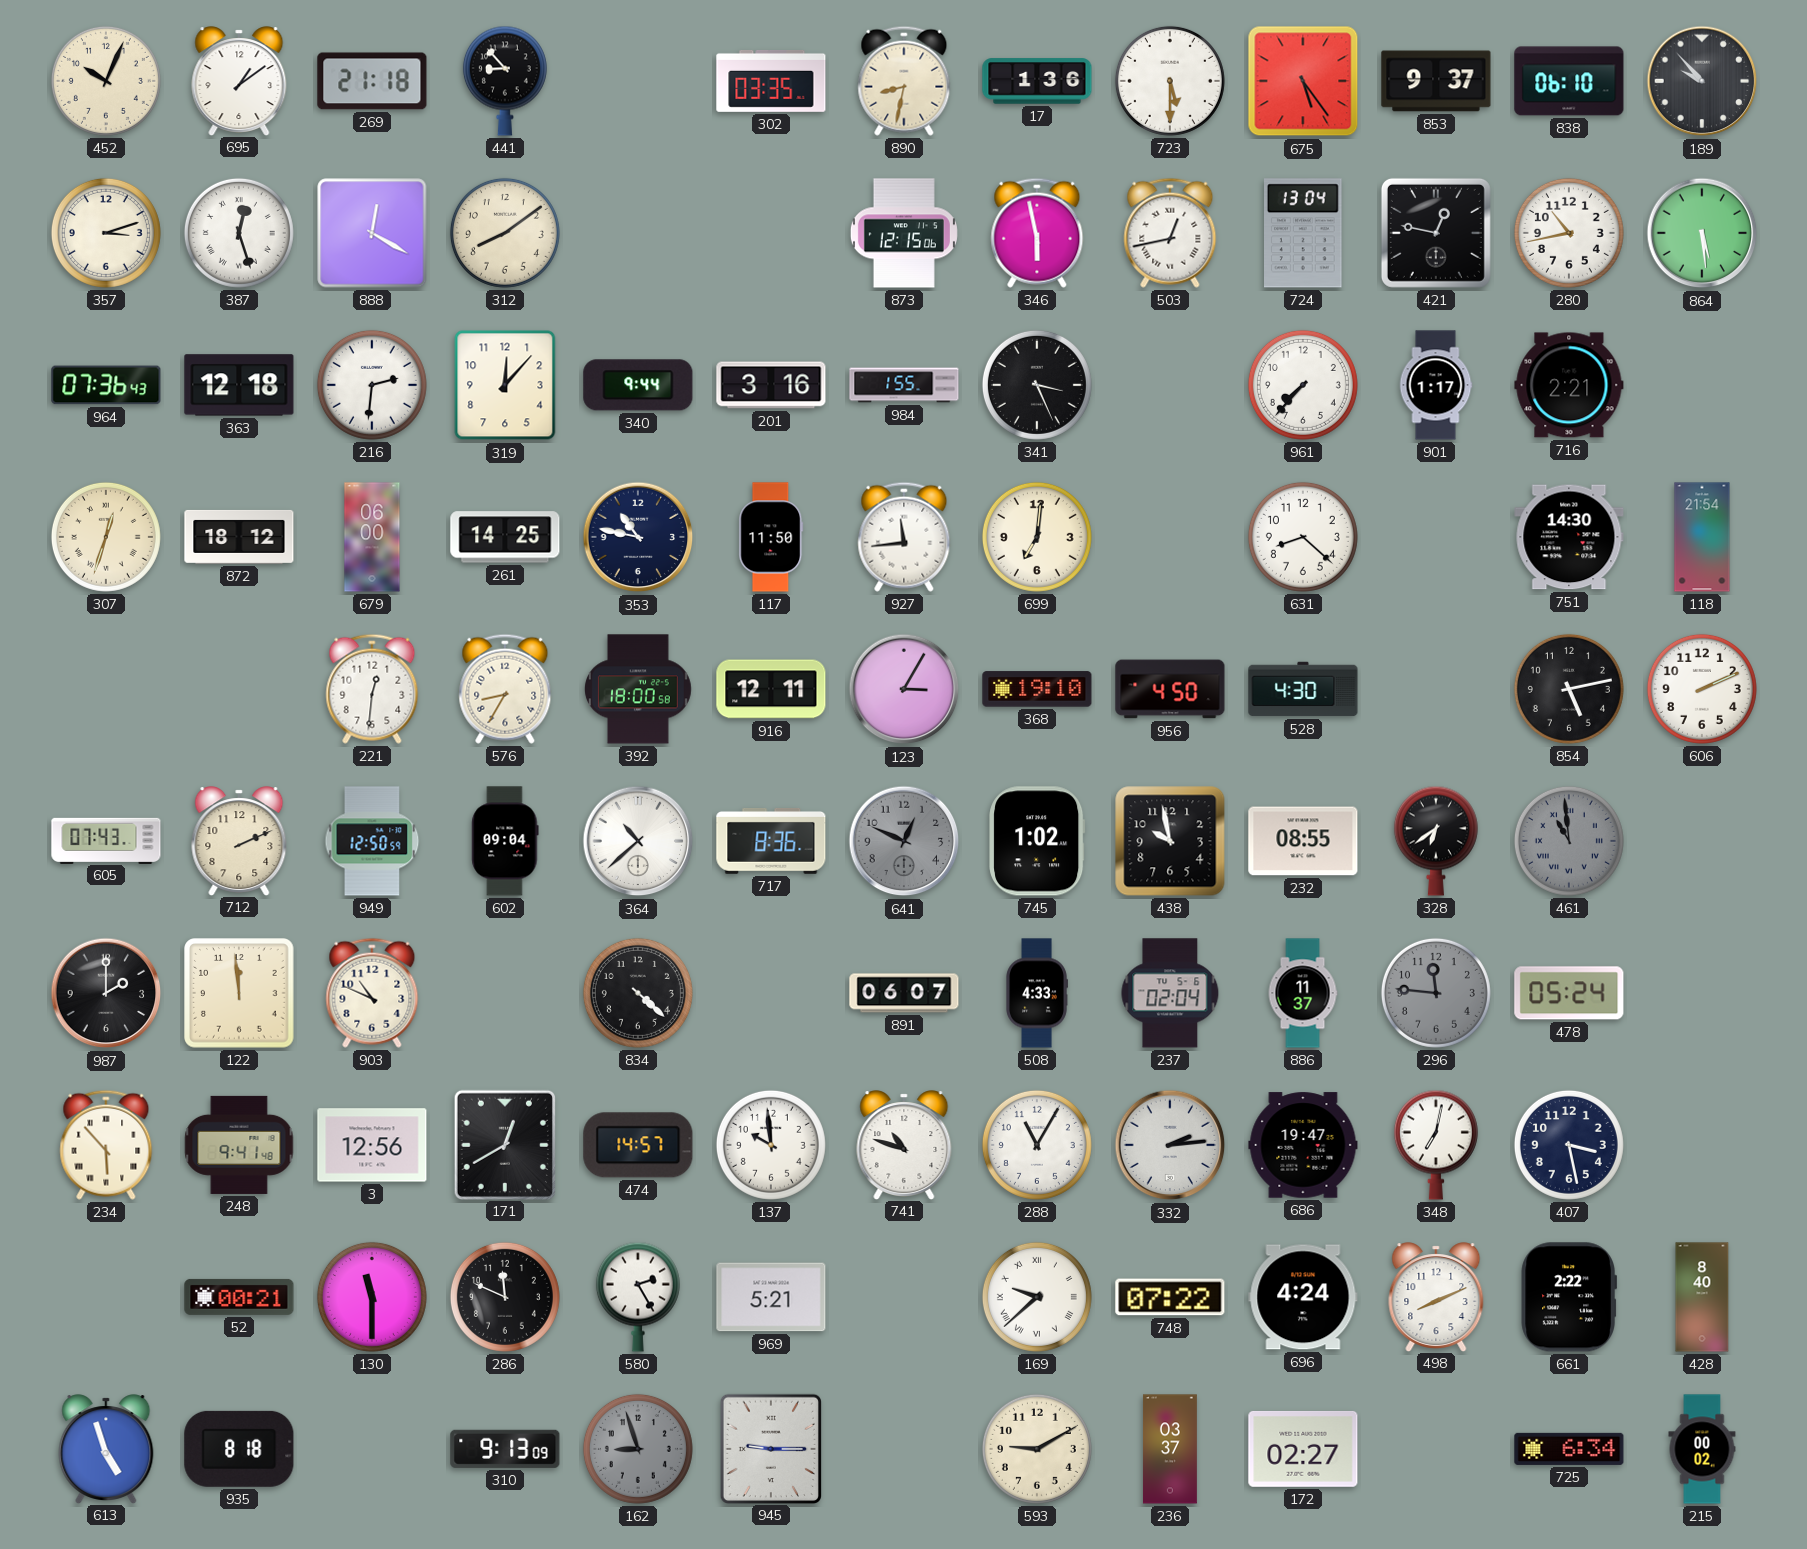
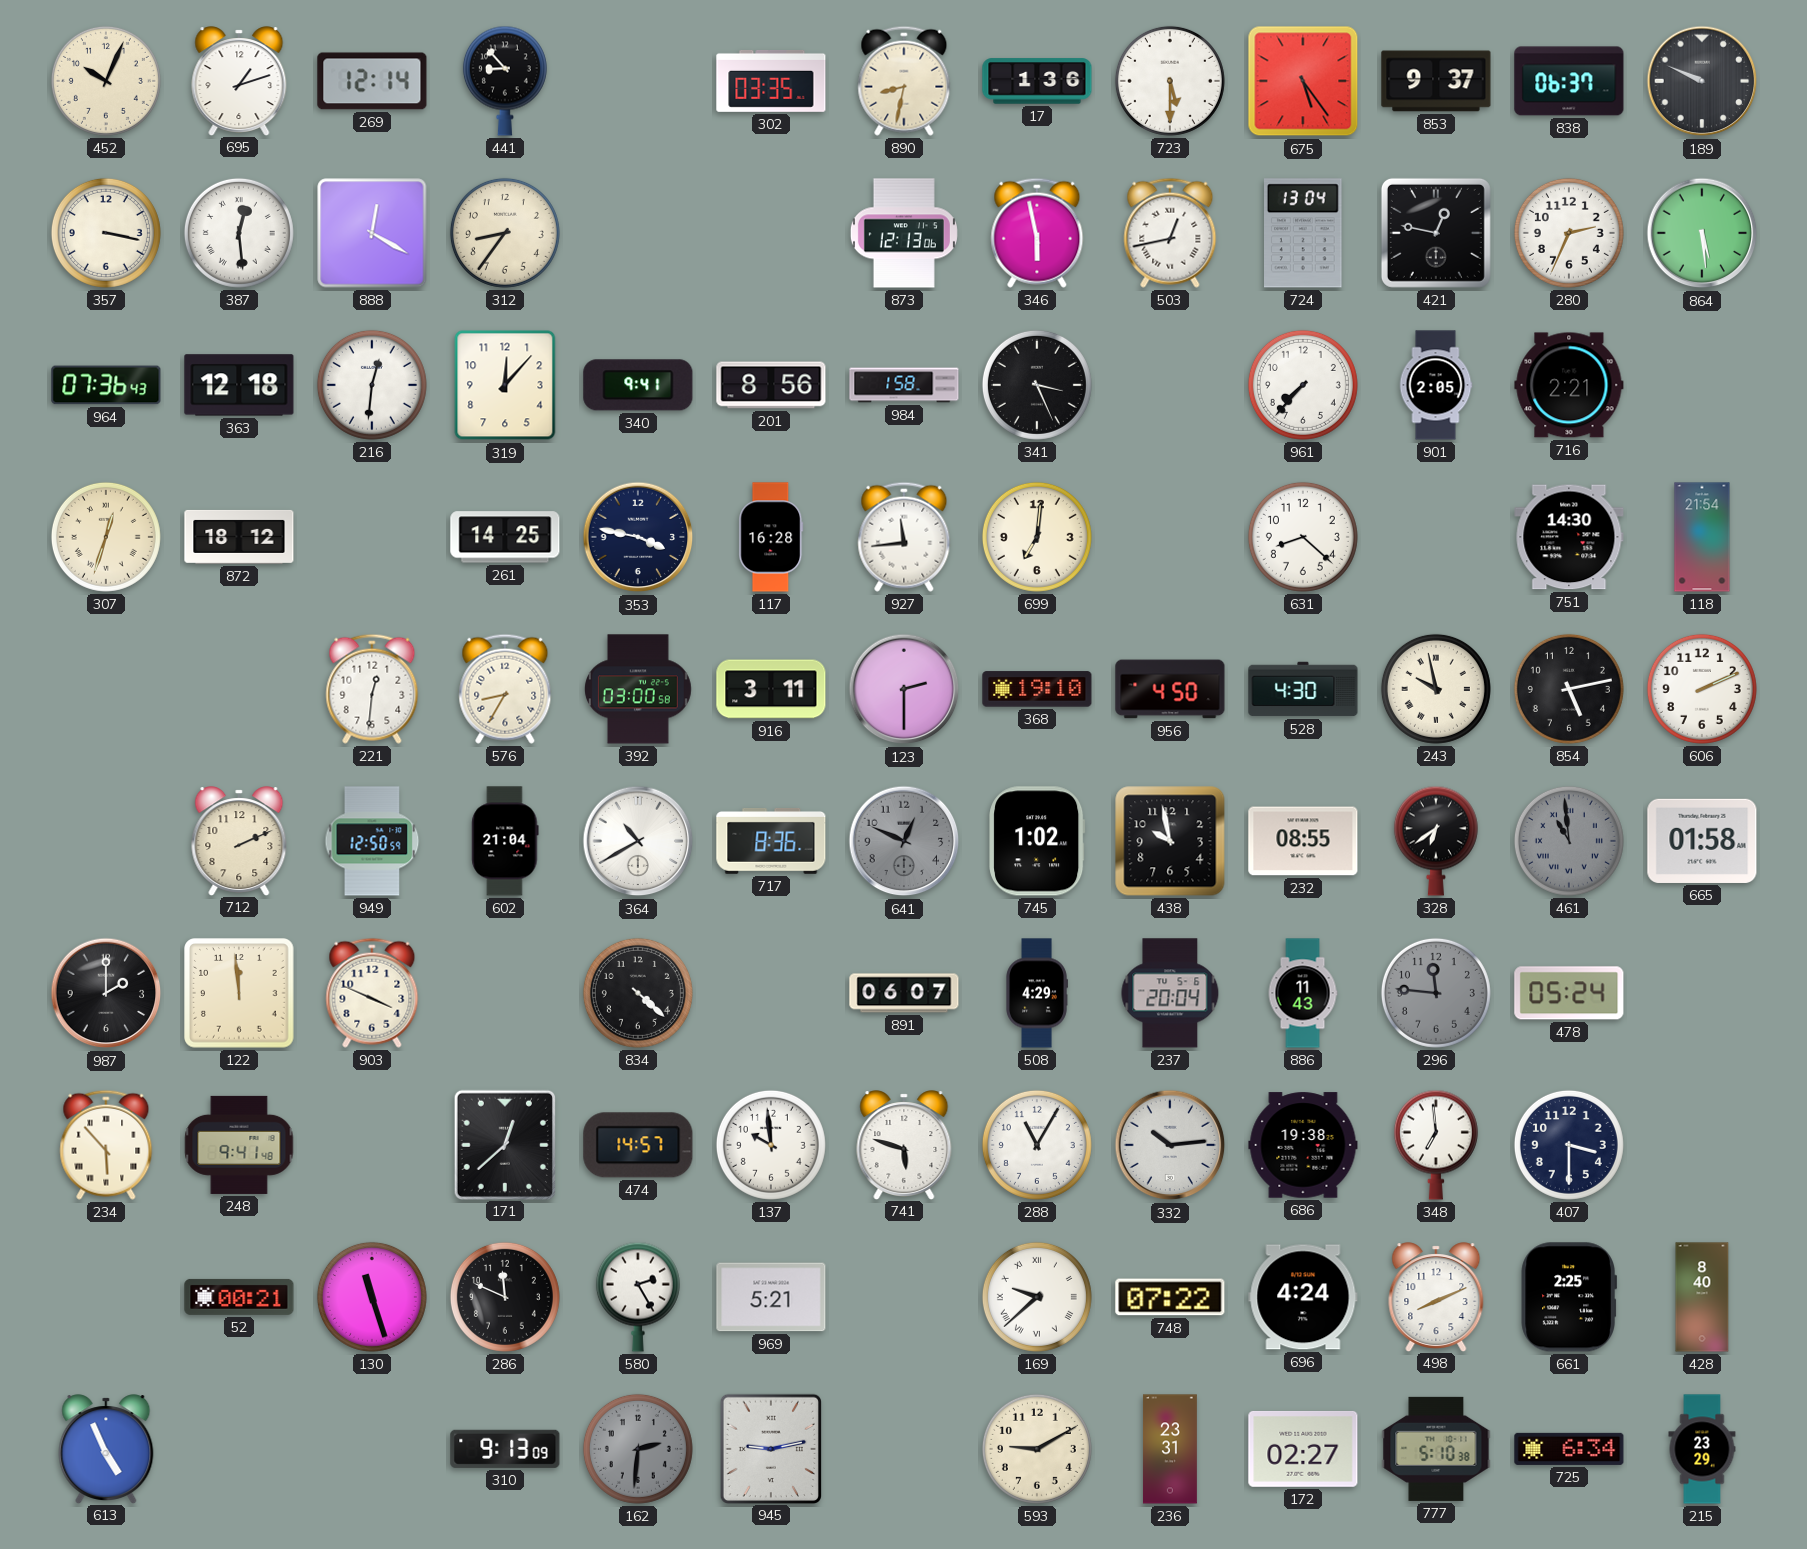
695: 1:09 -> 1:12
269: 21:18 -> 12:14
838: 06:10 -> 06:37
189: 9:53 -> 9:49
357: 3:12 -> 3:17
387: 12:27 -> 12:29
312: 8:09 -> 8:36
873: 12:15 -> 12:13
280: 10:43 -> 2:34
216: 2:31 -> 12:31
340: 9:44 -> 9:41
201: 3:16 -> 8:56
984: 1:55 -> 1:58
901: 1:17 -> 2:05
679: 06:00 -> none
353: 10:47 -> 3:47
117: 11:50 -> 16:28
392: 18:00 -> 03:00
916: 12:11 -> 3:11
123: 3:05 -> 2:30
243: none -> 9:58
605: 07:43 -> none
602: 09:04 -> 21:04
364: 10:38 -> 10:40
665: none -> 01:58
903: 10:49 -> 3:49
508: 4:33 -> 4:29
237: 02:04 -> 20:04
886: 11:37 -> 11:43
3: 12:56 -> none
171: 12:40 -> 12:38
741: 10:48 -> 5:48
332: 2:14 -> 10:14
686: 19:47 -> 19:38
348: 7:02 -> 6:59
407: 3:28 -> 3:30
130: 11:30 -> 11:27
661: 2:22 -> 2:25
613: 4:57 -> 4:56
935: 8:18 -> none
162: 8:57 -> 2:31
945: 9:15 -> 9:13
236: 03:37 -> 23:31
777: none -> 5:10
215: 00:02 -> 23:29
